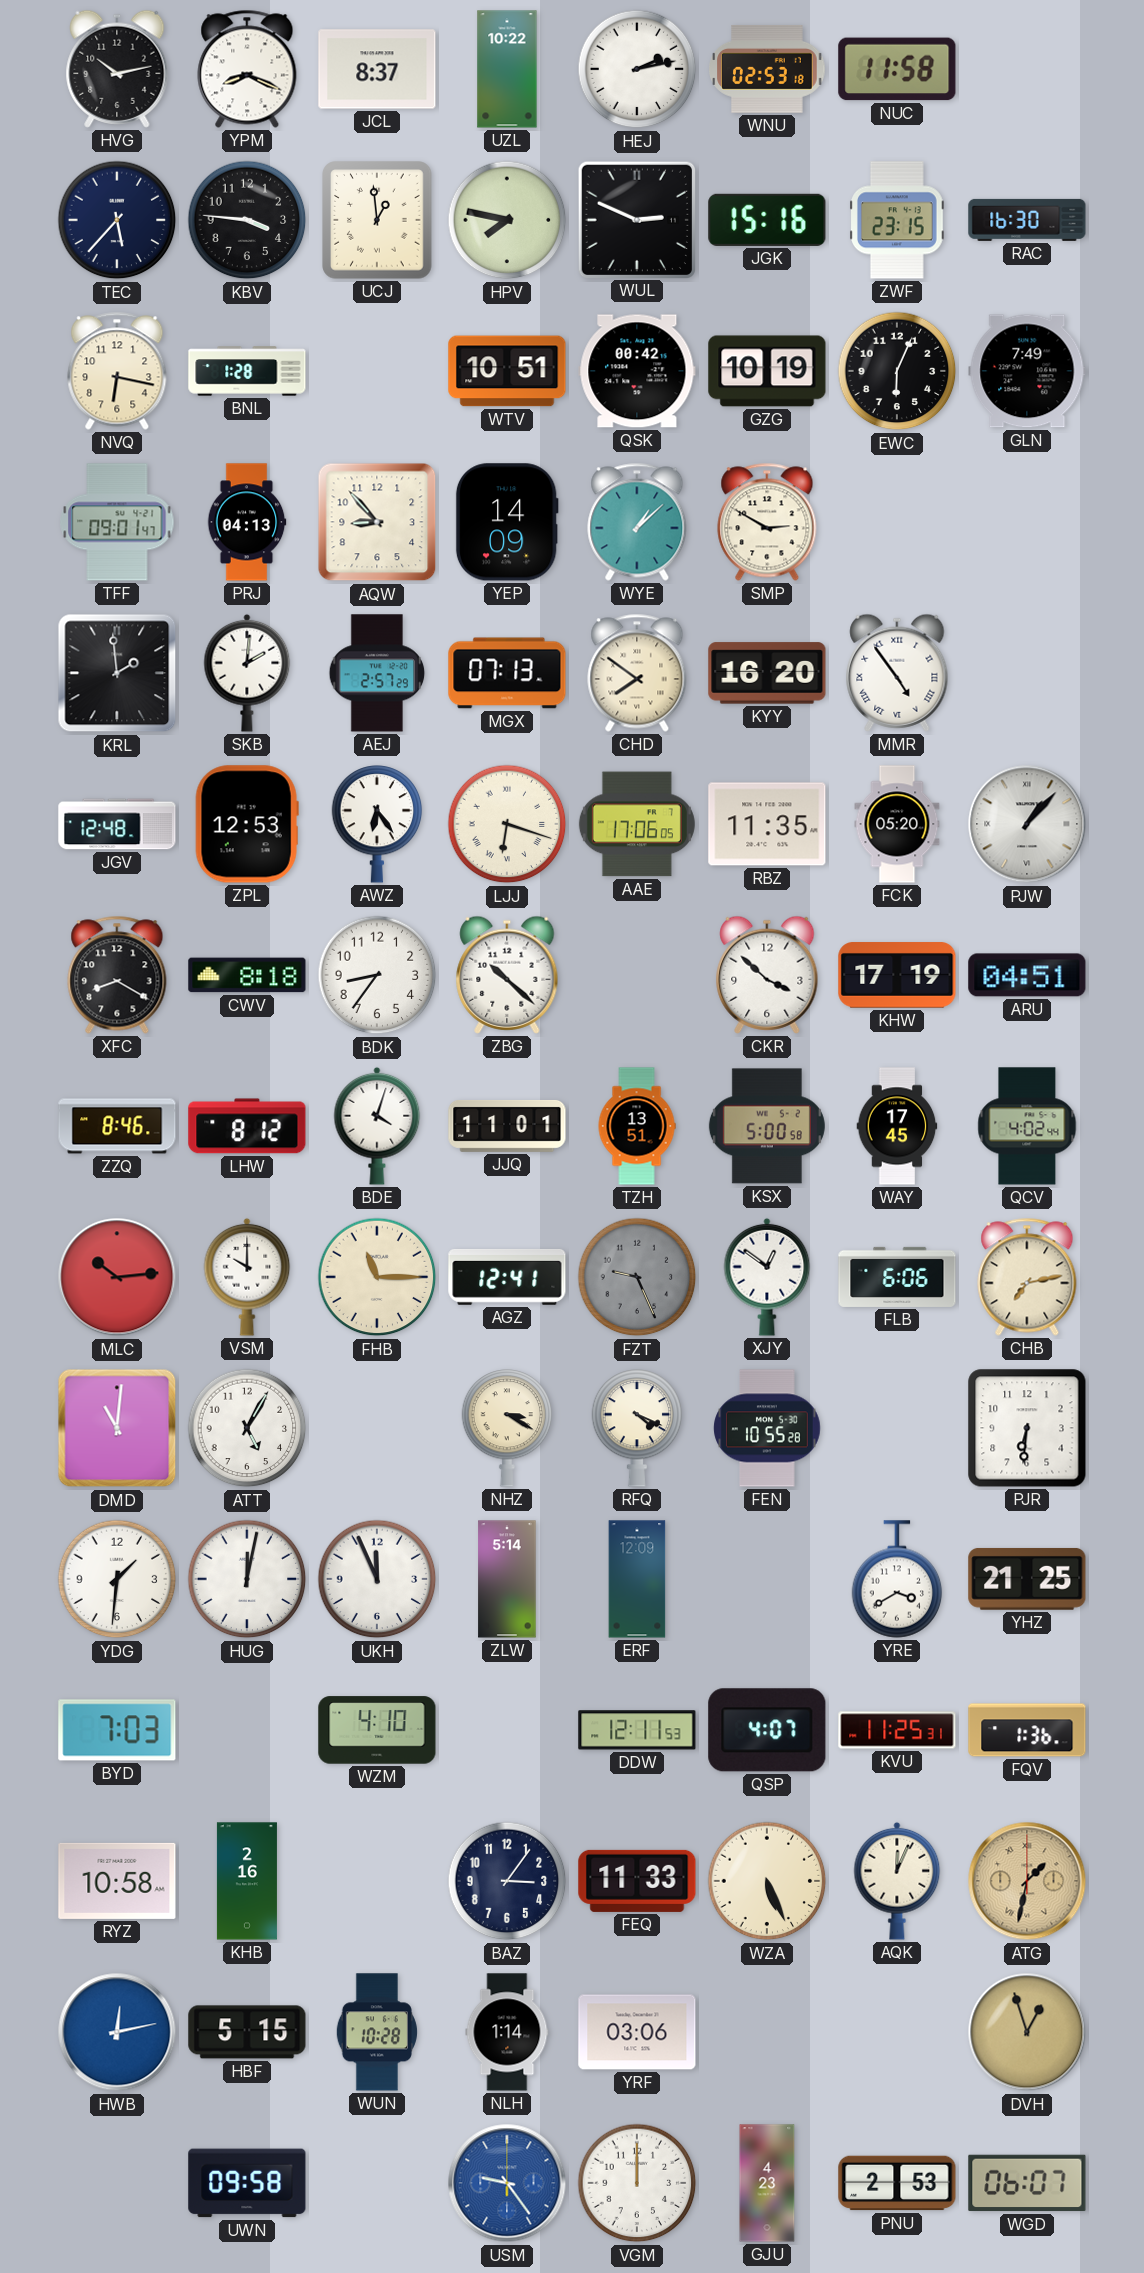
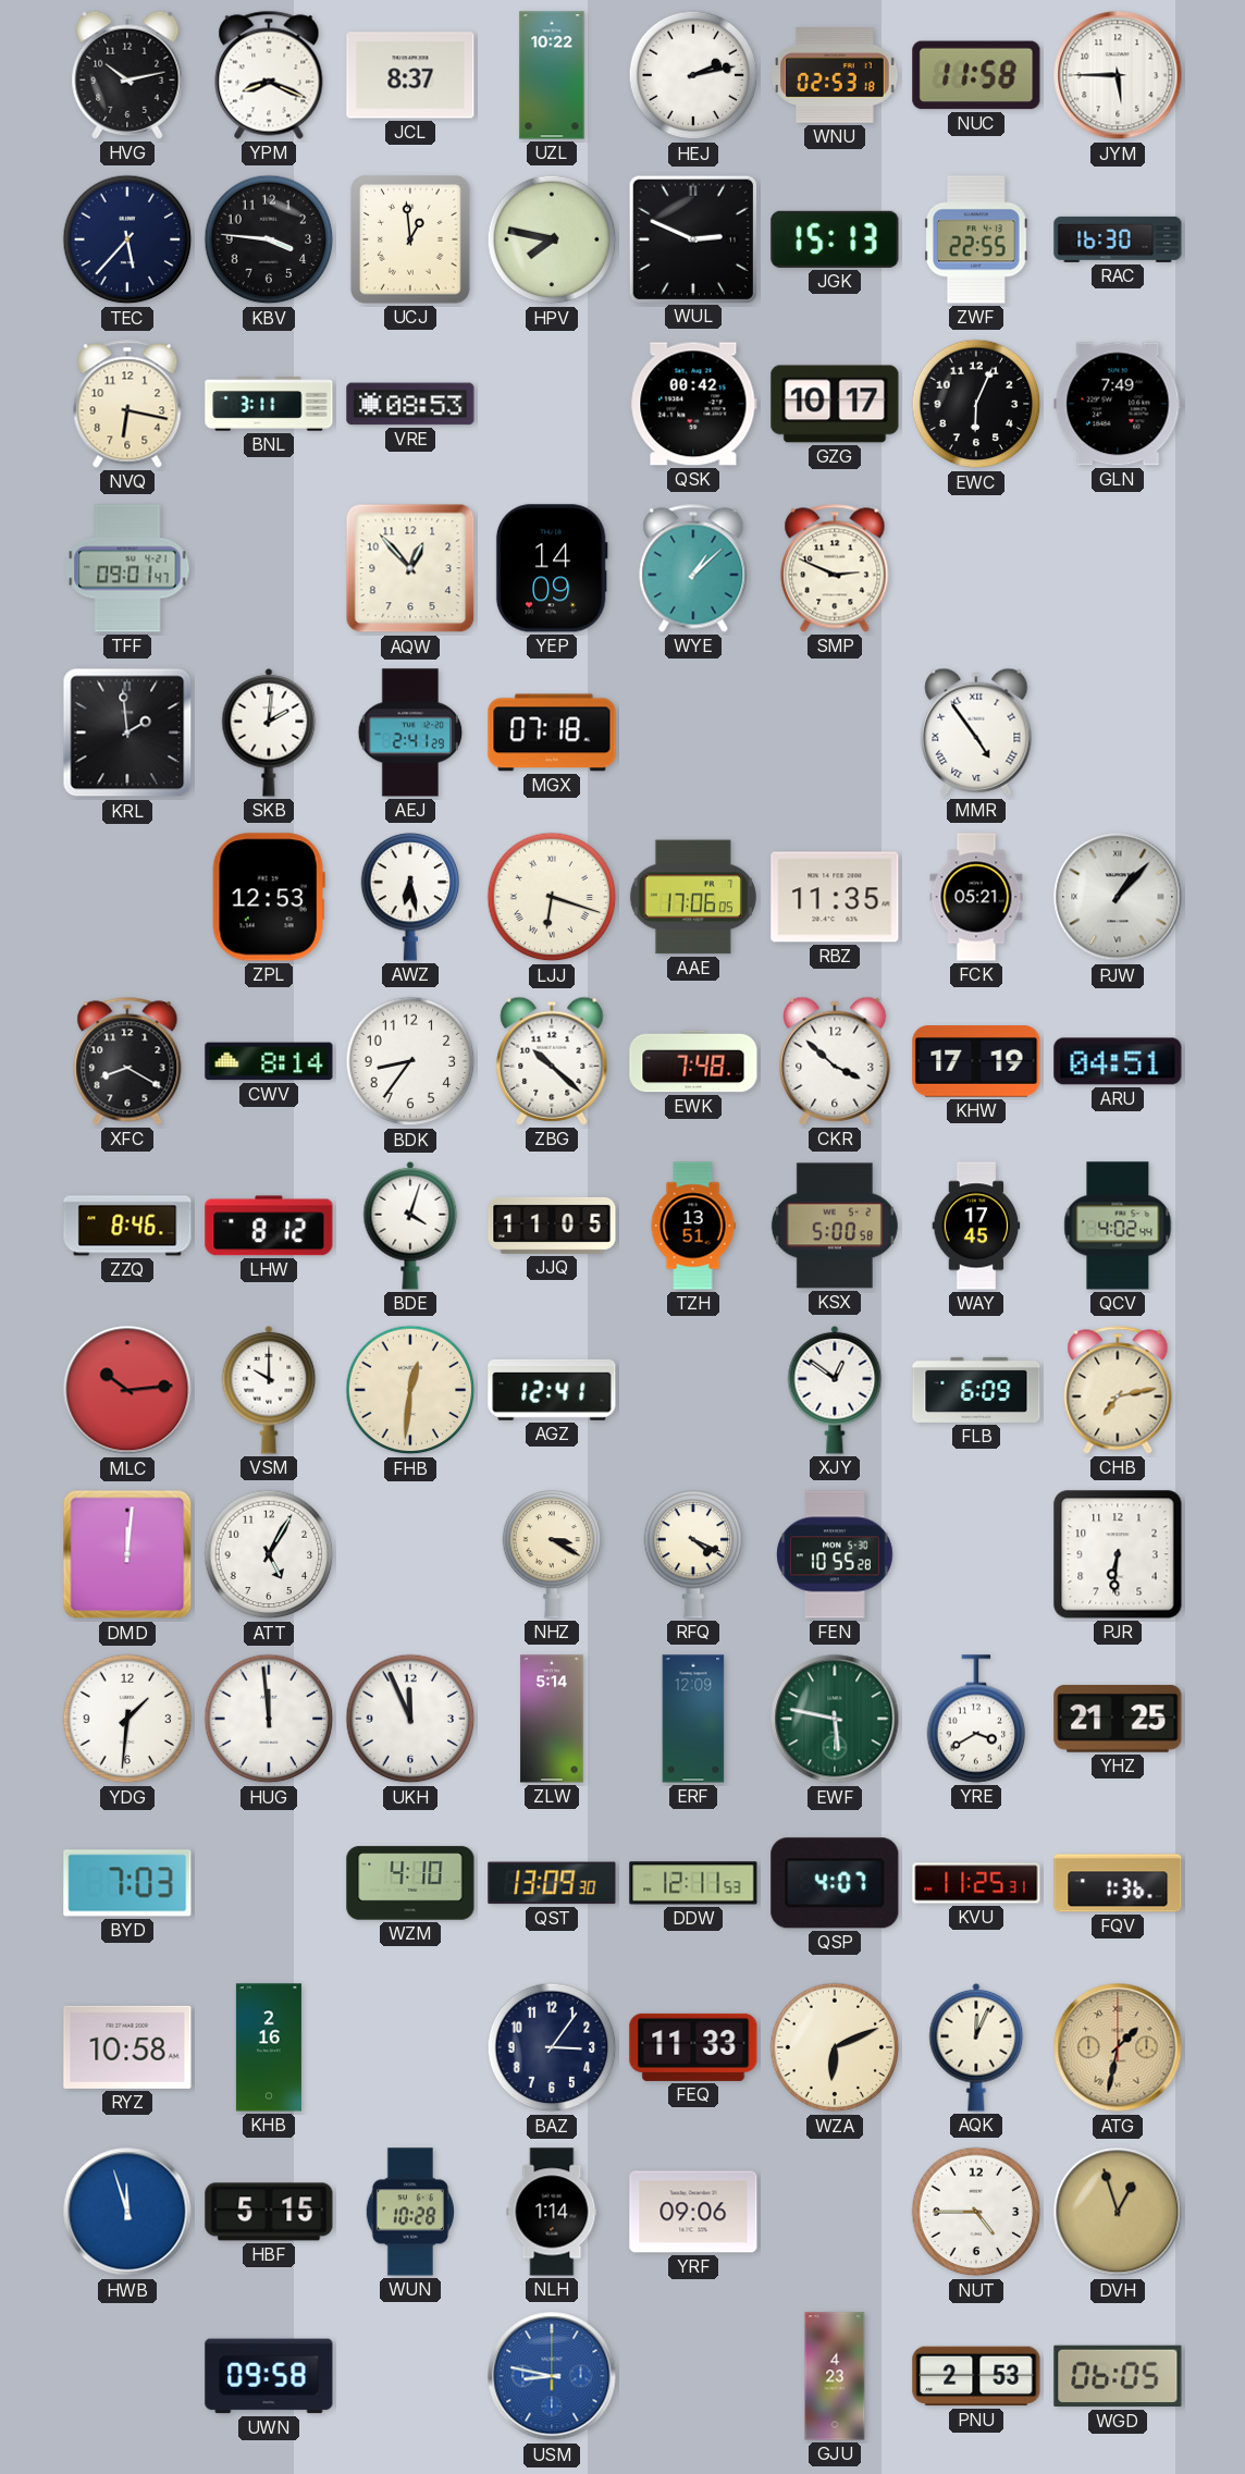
JYM: none -> 5:45
JGK: 15:16 -> 15:13
ZWF: 23:15 -> 22:55
BNL: 1:28 -> 3:11
VRE: none -> 08:53
WTV: 10:51 -> none
GZG: 10:19 -> 10:17
PRJ: 04:13 -> none
AQW: 8:53 -> 12:53
SMP: 2:50 -> 2:49
AEJ: 2:57 -> 2:41
MGX: 07:13 -> 07:18
CHD: 7:51 -> none
KYY: 16:20 -> none
JGV: 12:48 -> none
AWZ: 6:24 -> 6:28
FCK: 05:20 -> 05:21
CWV: 8:18 -> 8:14
EWK: none -> 7:48
JJQ: 11:01 -> 11:05
FHB: 11:15 -> 12:31
FZT: 9:26 -> none
FLB: 6:06 -> 6:09
DMD: 11:01 -> 12:01
HUG: 12:02 -> 11:59
EWF: none -> 5:47
QST: none -> 13:09
WZA: 5:26 -> 6:11
HWB: 12:13 -> 11:57
YRF: 03:06 -> 09:06
NUT: none -> 4:45
USM: 9:24 -> 8:47
VGM: 12:00 -> none
WGD: 06:07 -> 06:05
